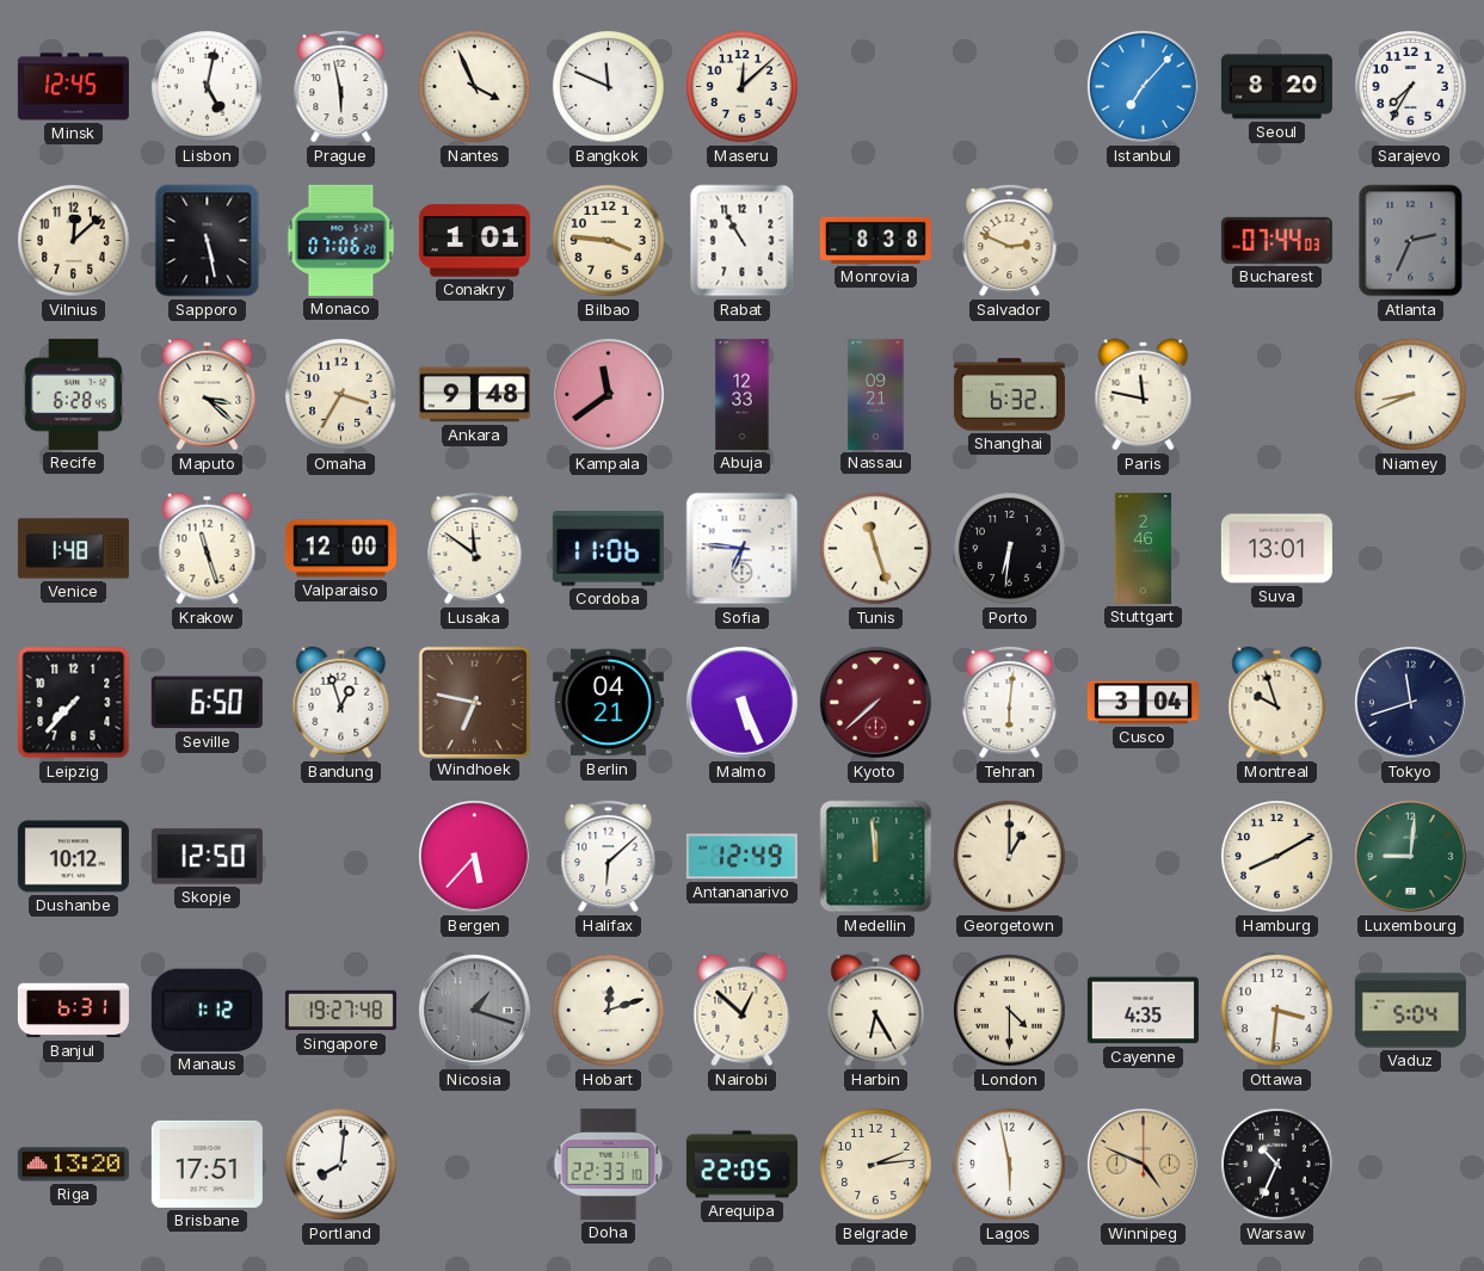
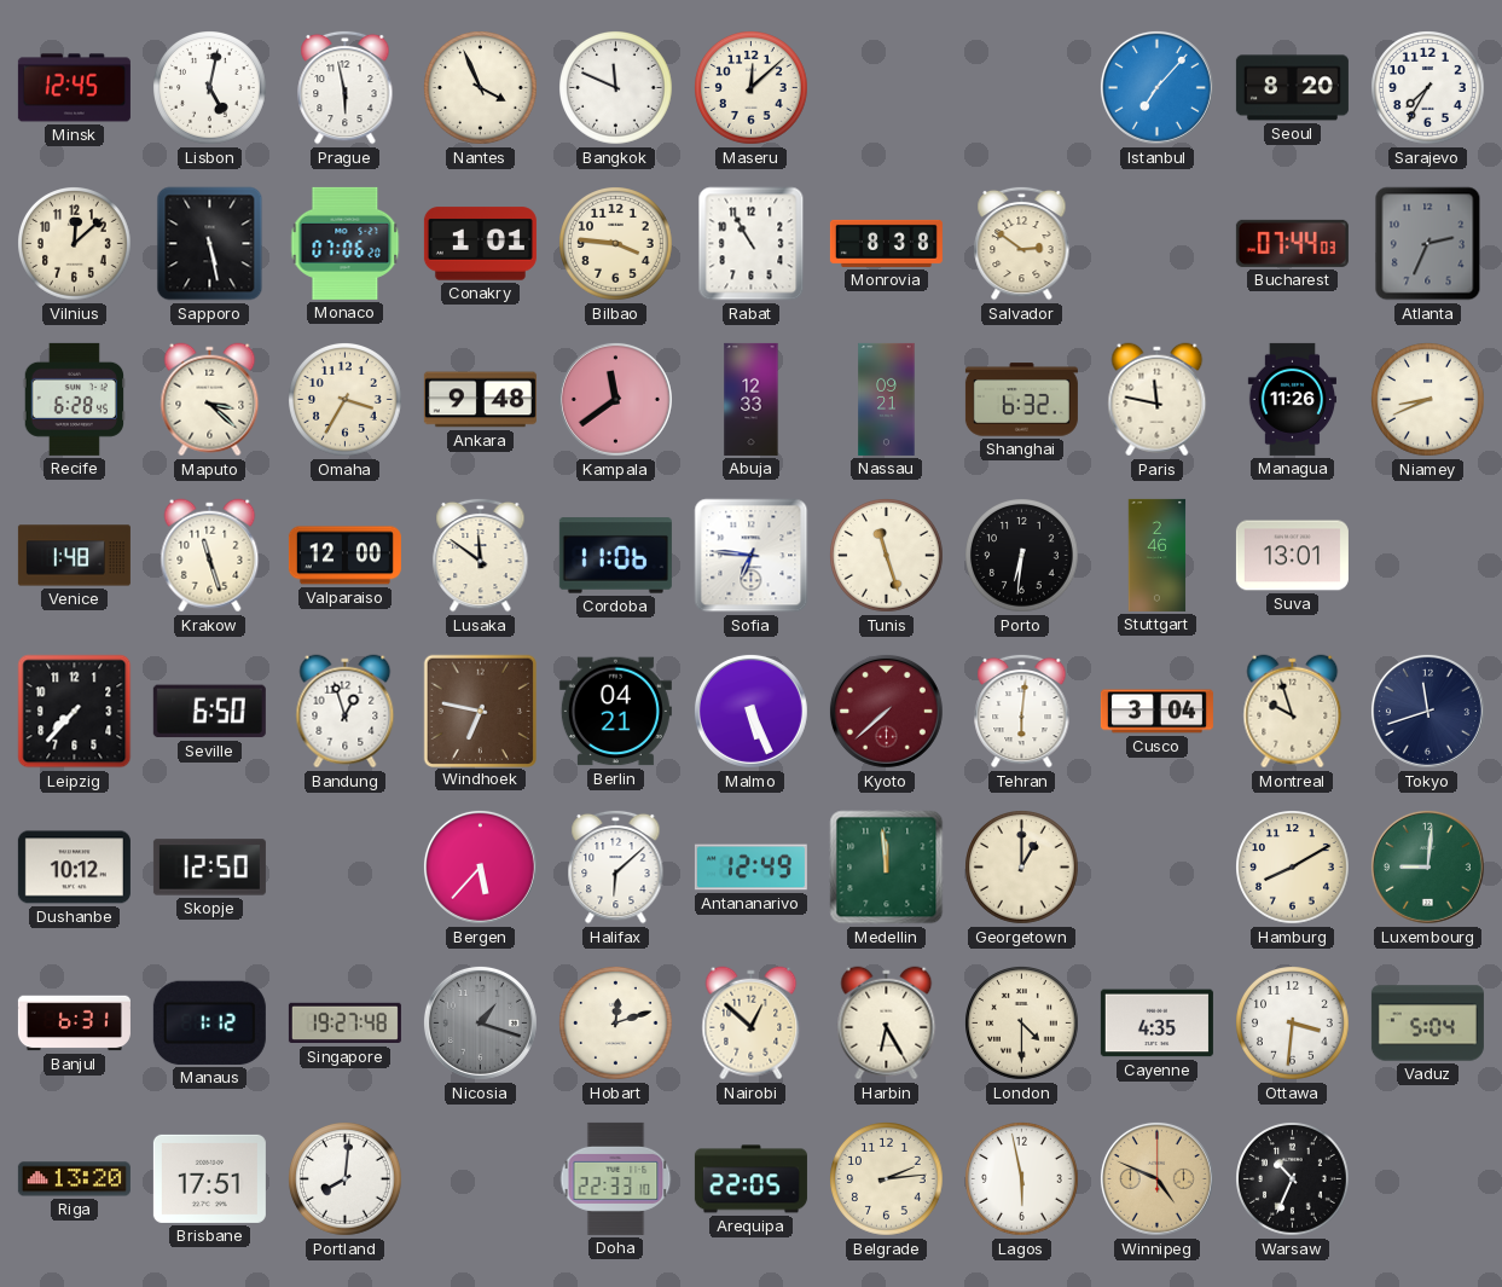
Salvador: 2:49 -> 2:51
Managua: none -> 11:26
